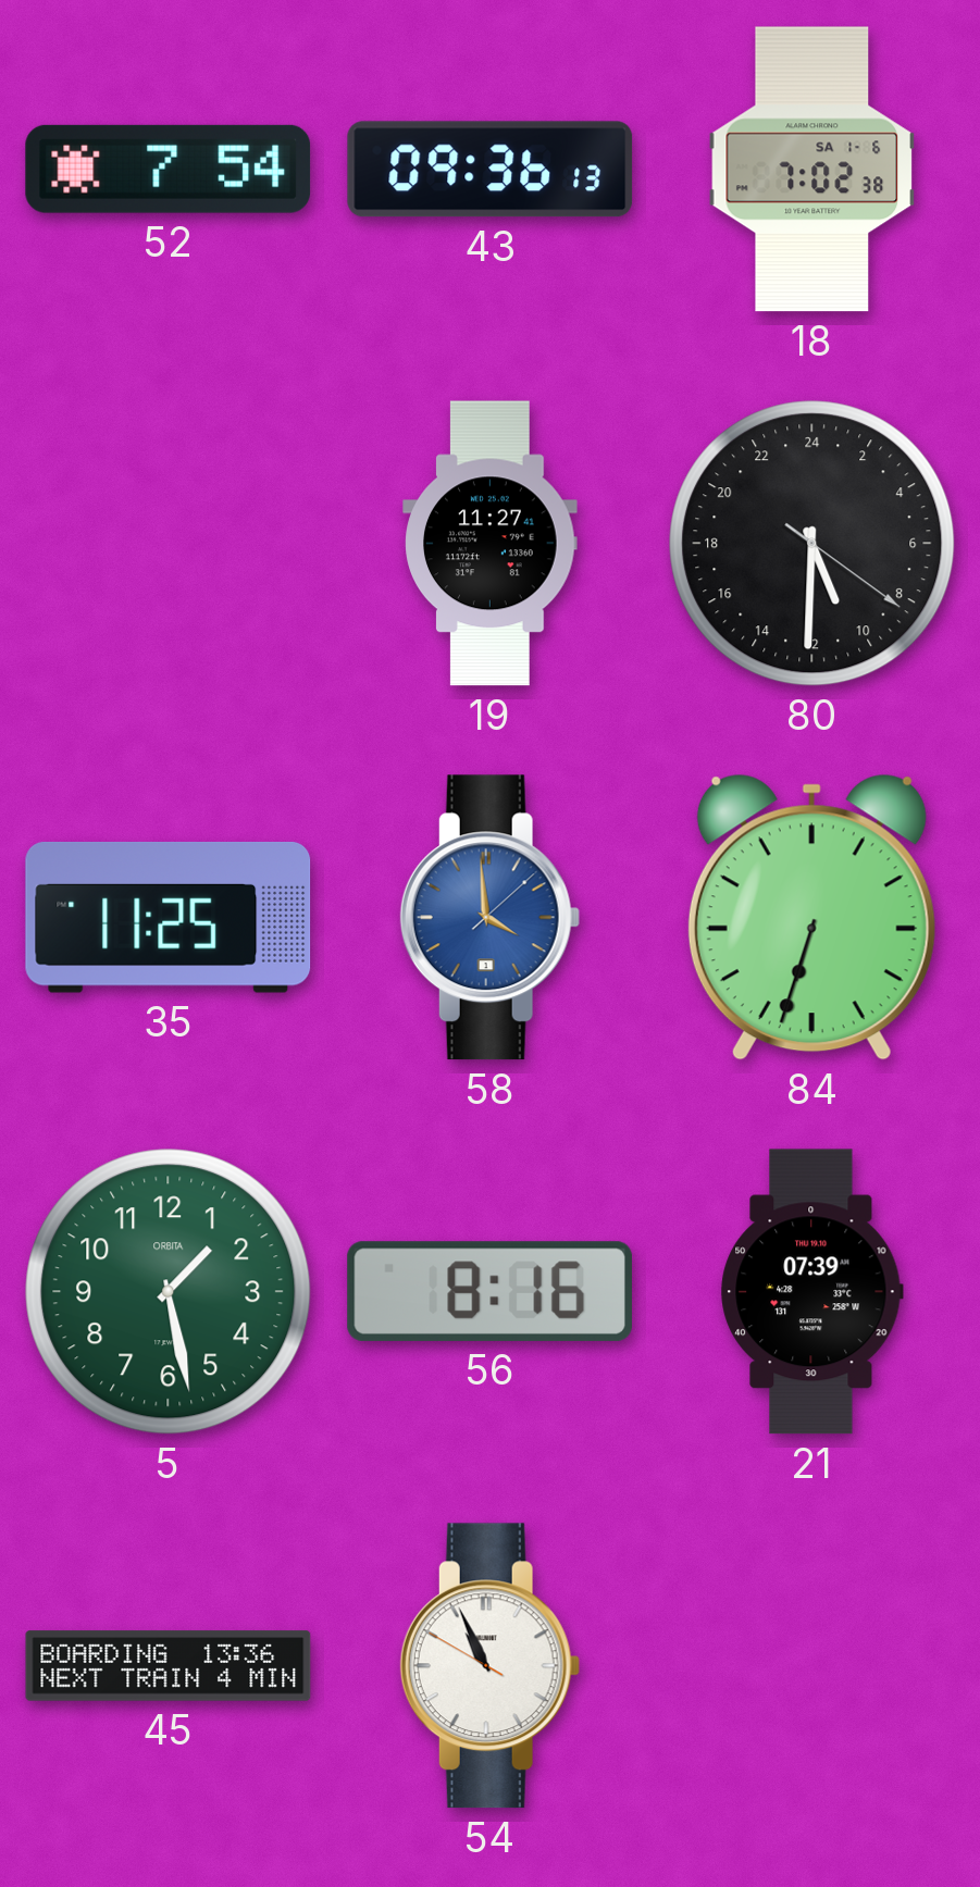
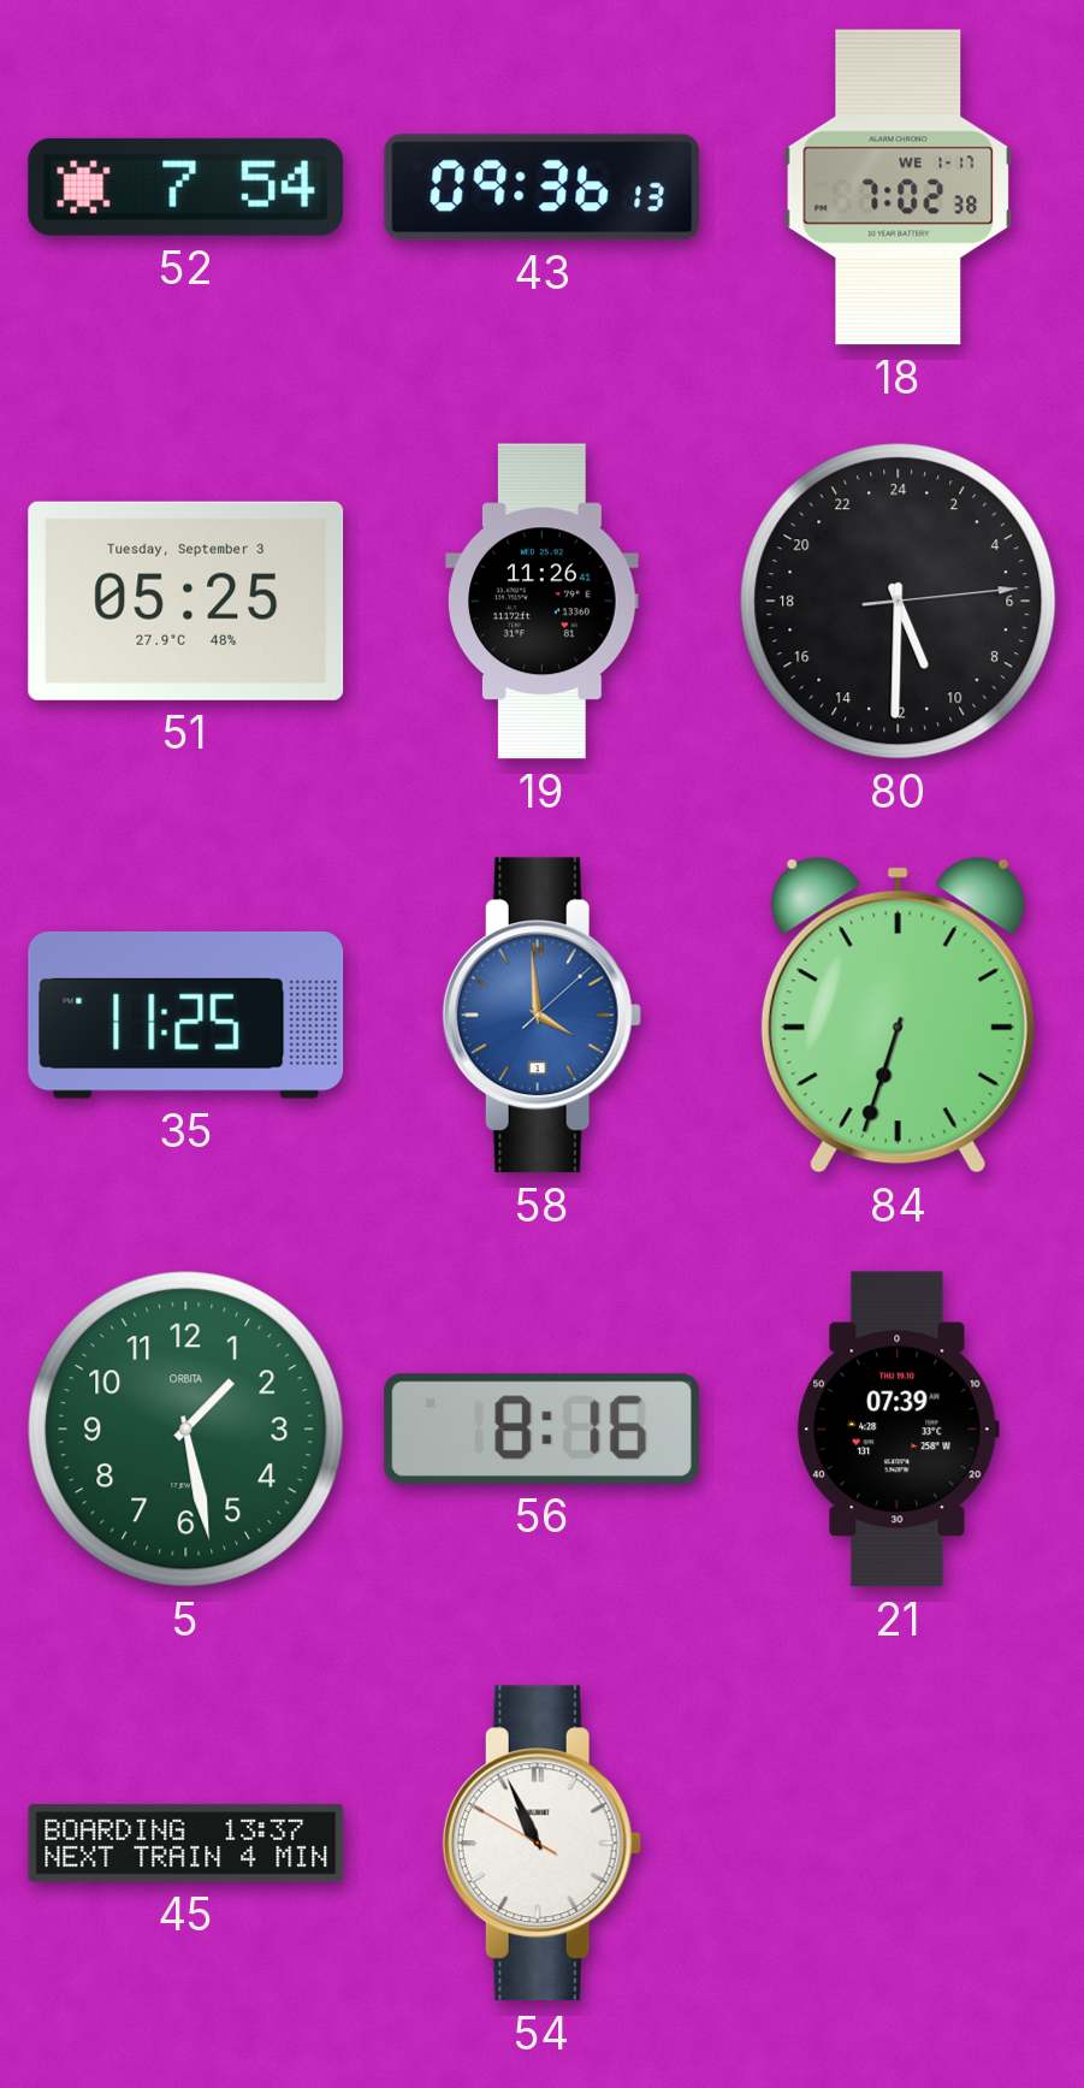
18 date: SA 1-6 -> WE 1-17
51: none -> 05:25
19: 11:27 -> 11:26
80: 10:30:21 -> 10:30:14
45: 13:36 -> 13:37
